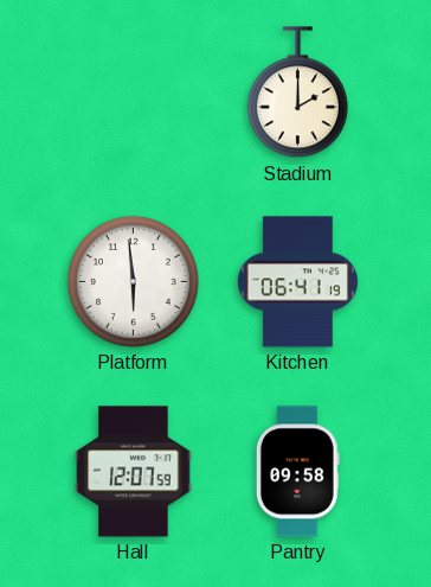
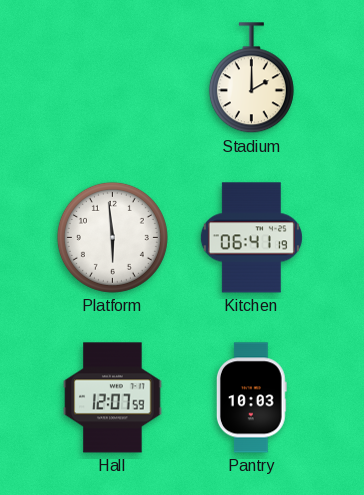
Pantry: 09:58 -> 10:03
